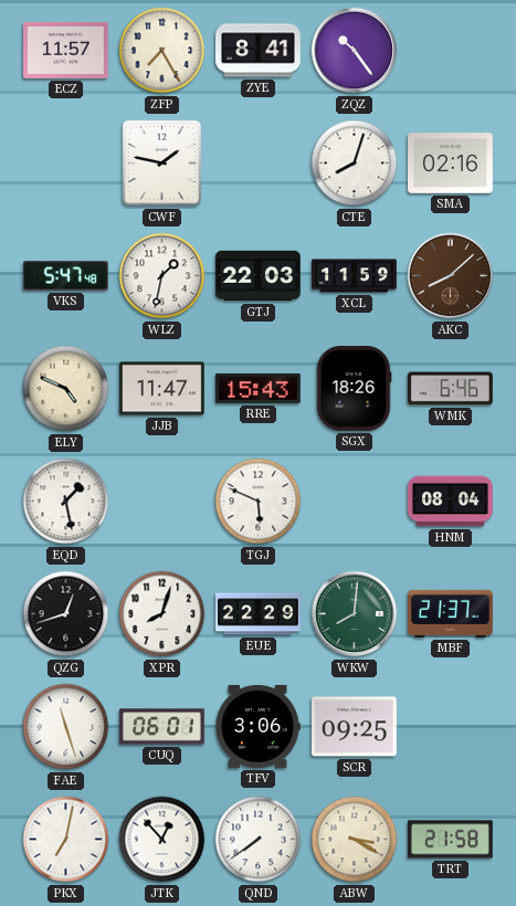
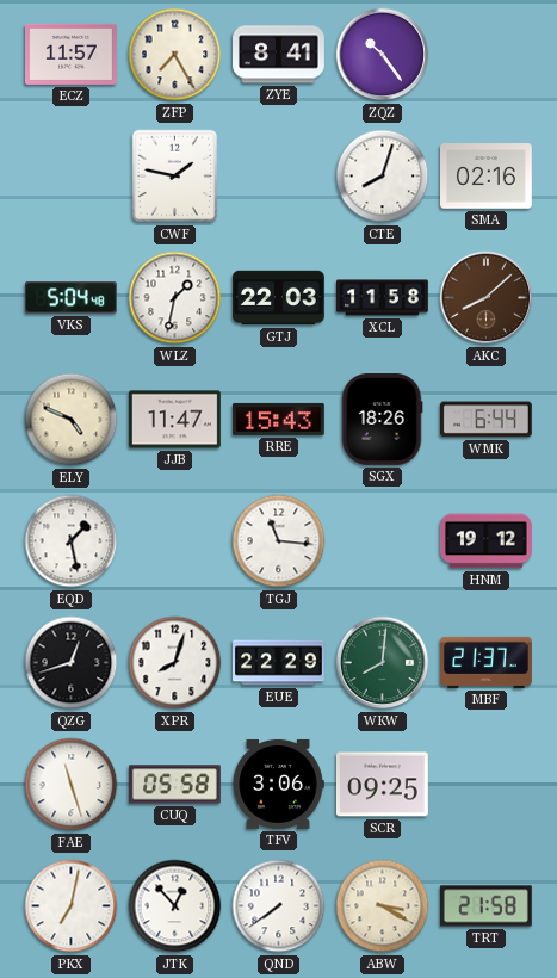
VKS: 5:47 -> 5:04
XCL: 11:59 -> 11:58
WMK: 6:46 -> 6:44
TGJ: 5:49 -> 11:16
HNM: 08:04 -> 19:12
CUQ: 06:01 -> 05:58
